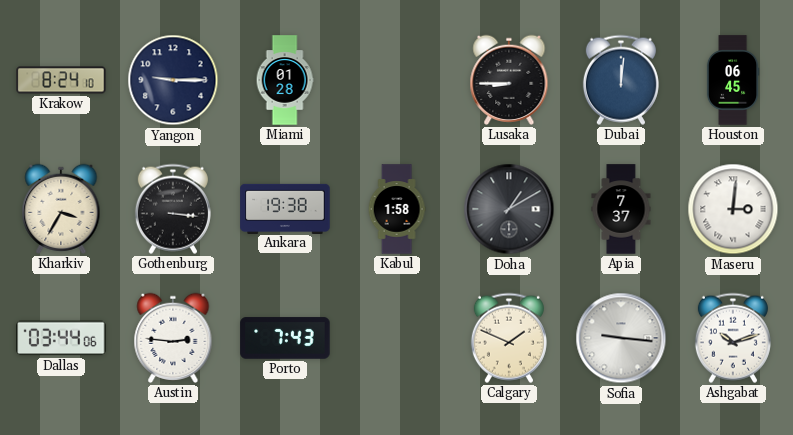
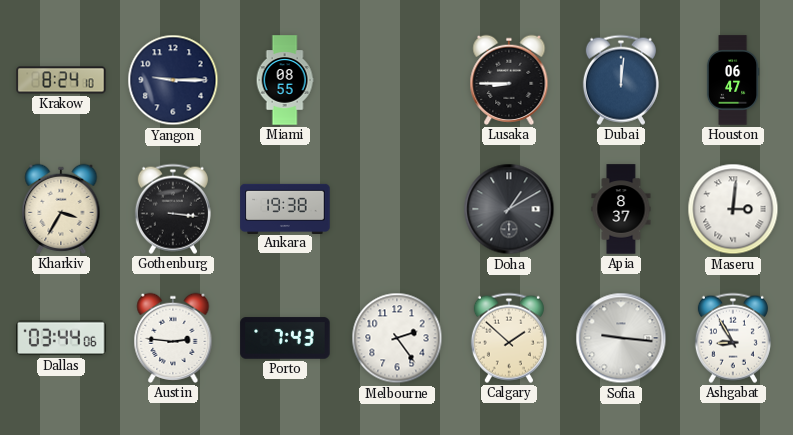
Miami: 01:28 -> 08:55
Houston: 06:45 -> 06:47
Kabul: 1:58 -> none
Apia: 7:37 -> 8:37
Melbourne: none -> 2:24
Calgary: 1:49 -> 1:52
Ashgabat: 10:12 -> 8:55
